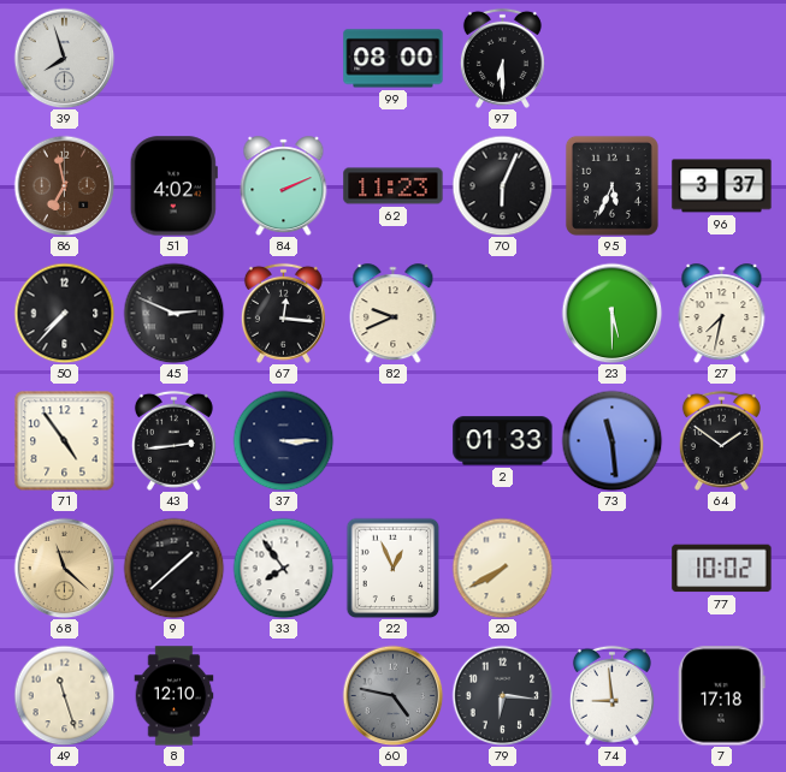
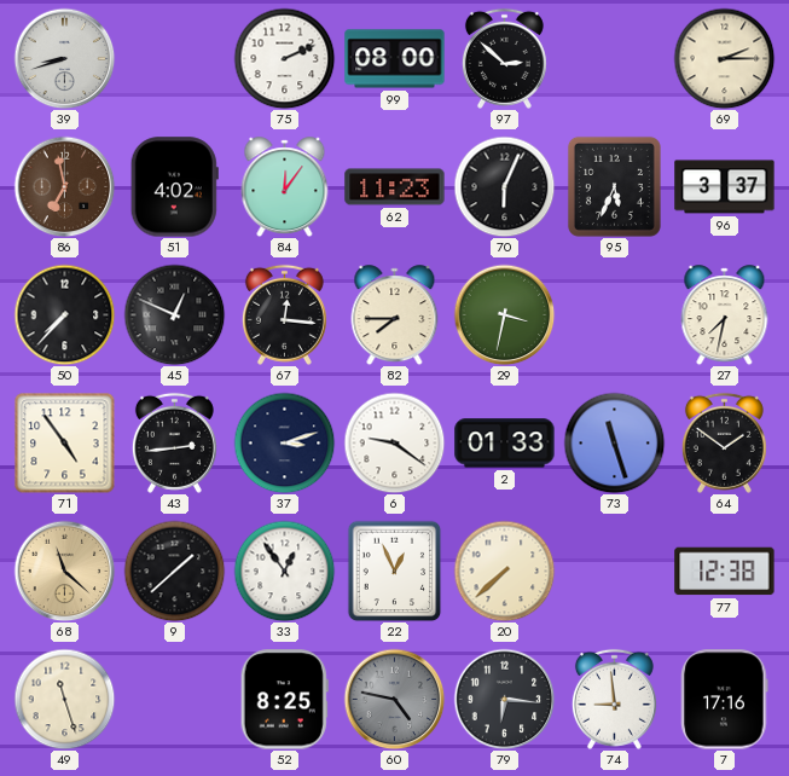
39: 7:57 -> 8:42
75: none -> 2:11
97: 6:30 -> 2:52
69: none -> 2:15
84: 2:11 -> 12:06
45: 2:49 -> 12:49
82: 9:41 -> 7:45
29: none -> 3:32
23: 5:30 -> none
37: 3:15 -> 3:12
6: none -> 9:21
73: 11:29 -> 11:27
33: 7:54 -> 12:54
20: 7:40 -> 7:38
77: 10:02 -> 12:38
8: 12:10 -> none
52: none -> 8:25
7: 17:18 -> 17:16
